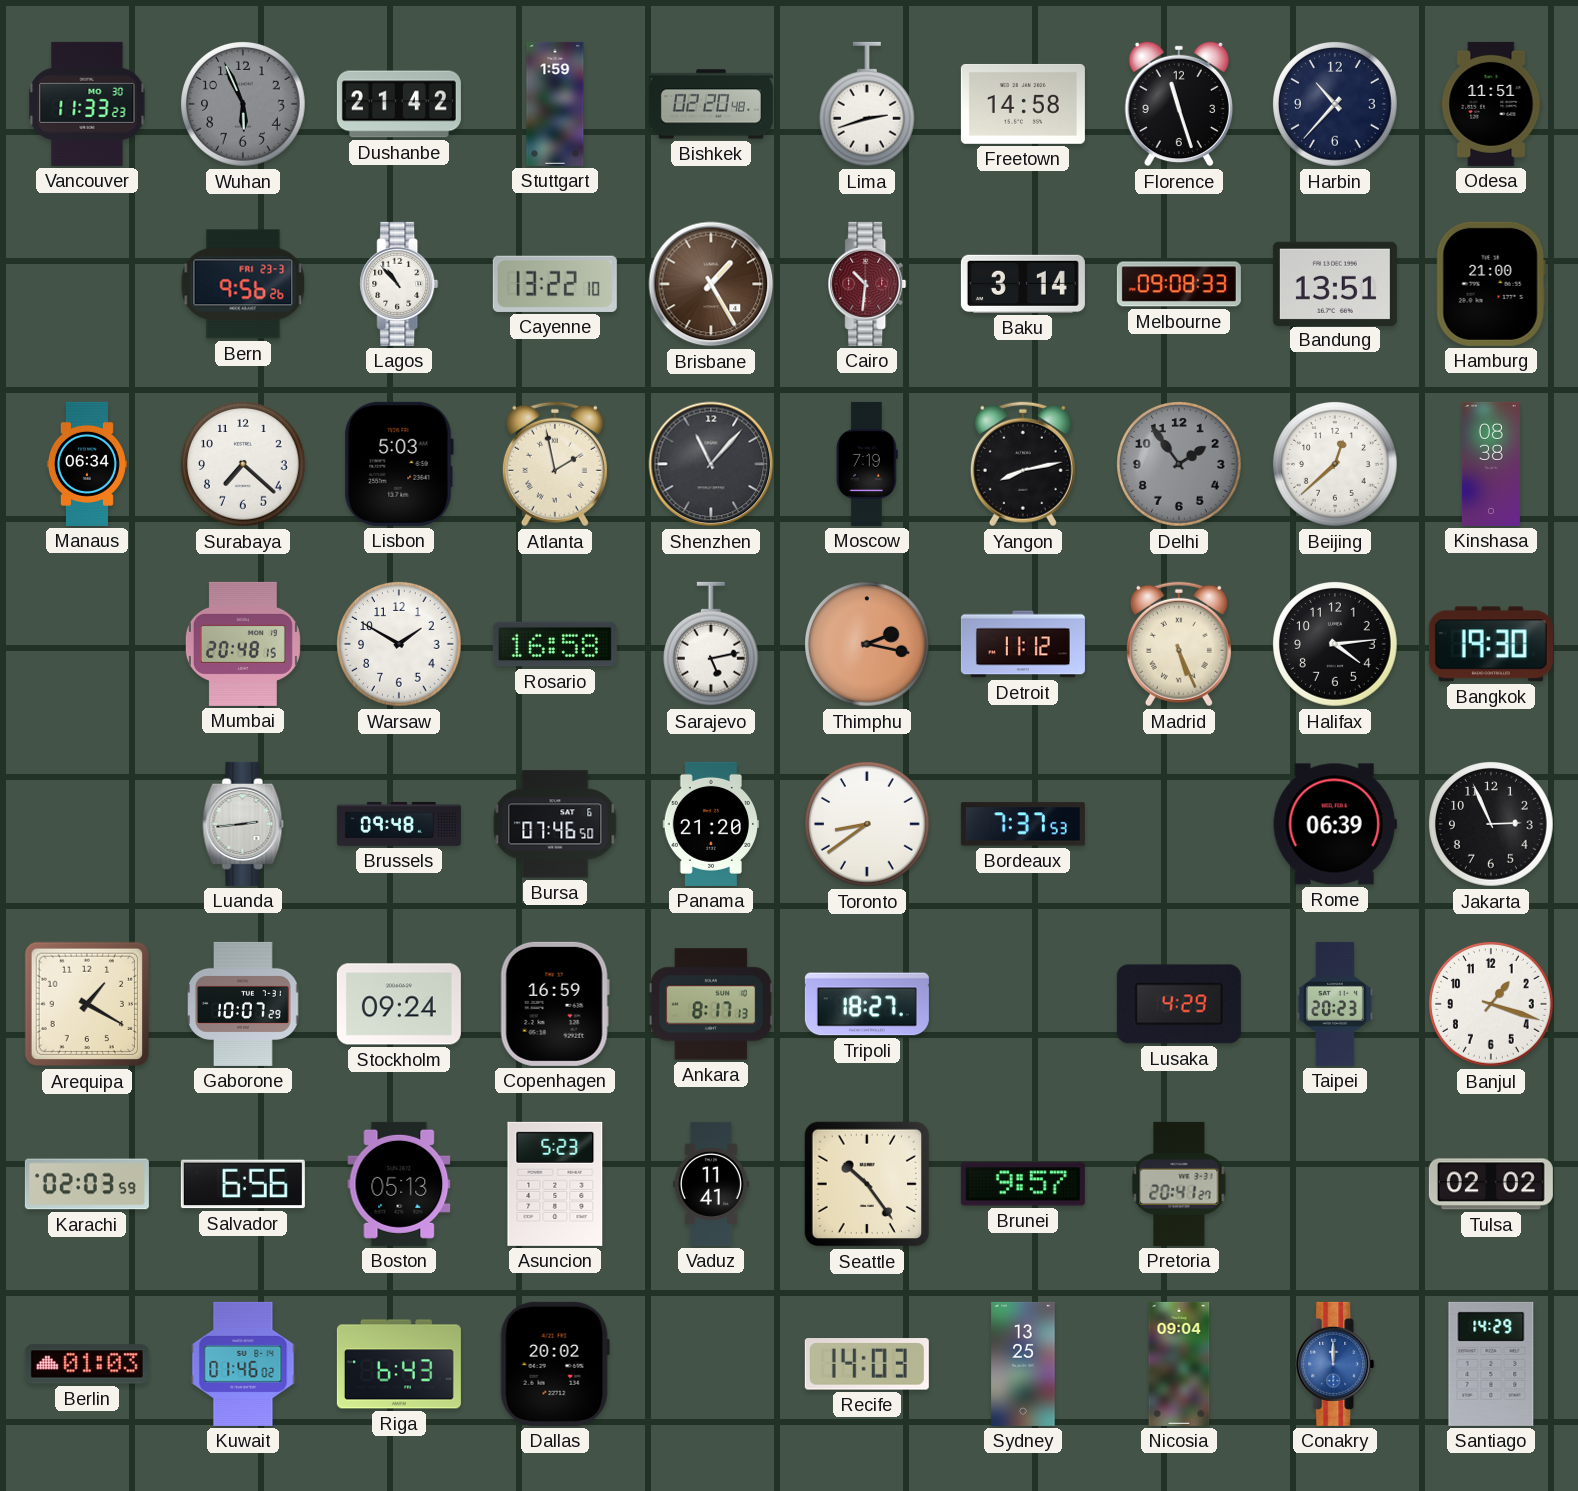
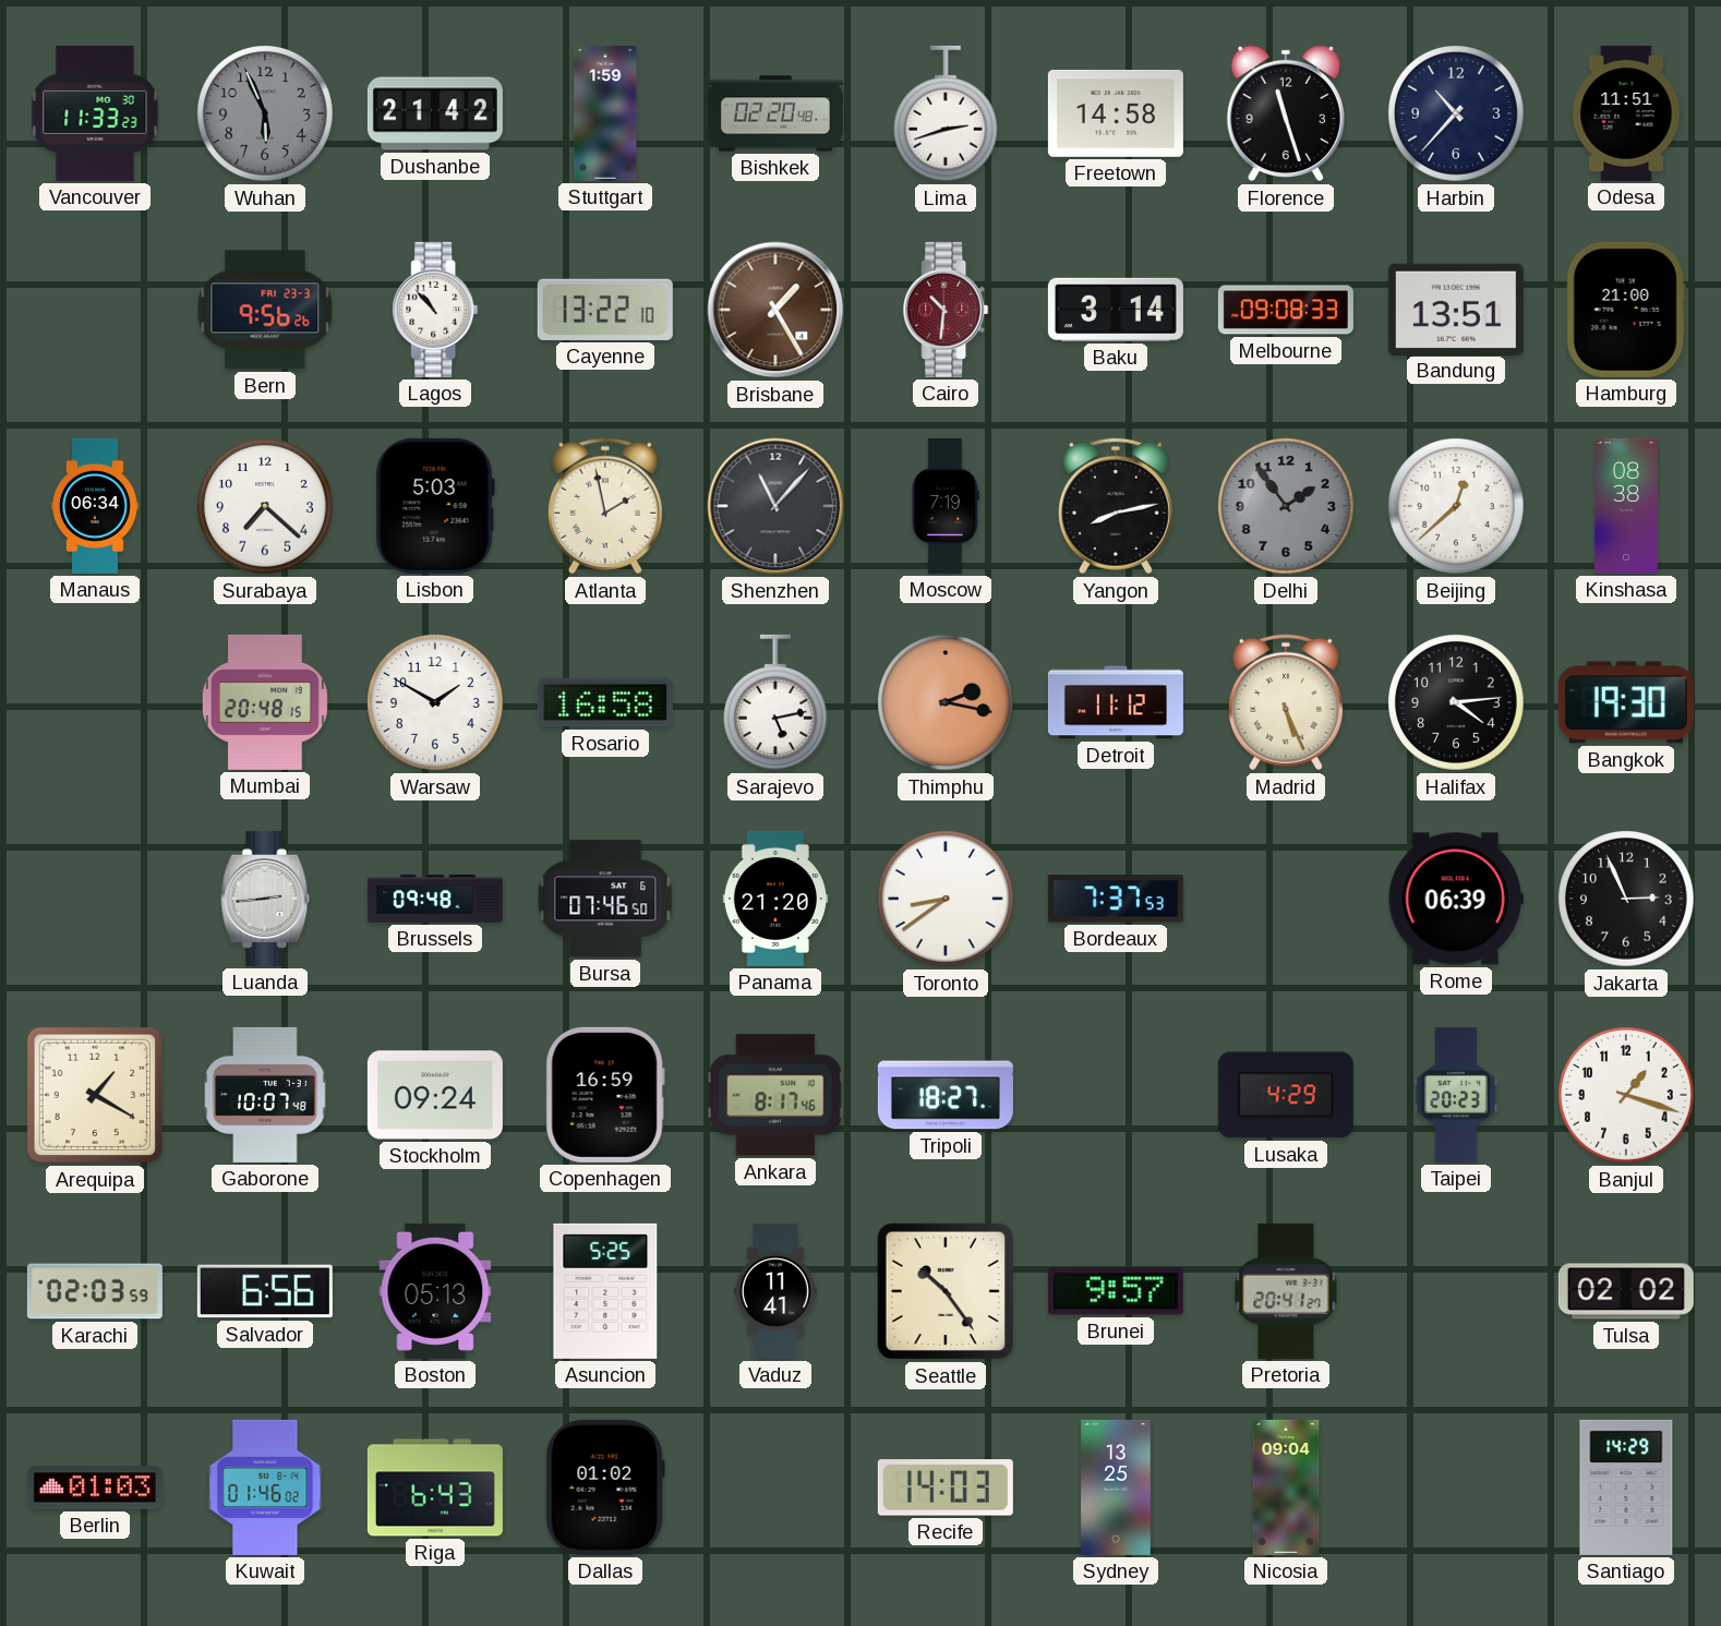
Gaborone: 10:07:29 -> 10:07:48
Ankara: 8:17:13 -> 8:17:46
Asuncion: 5:23 -> 5:25
Dallas: 20:02 -> 01:02
Conakry: 12:00 -> none
